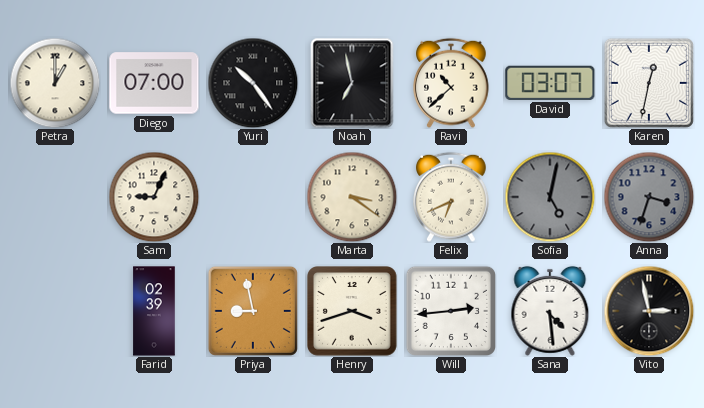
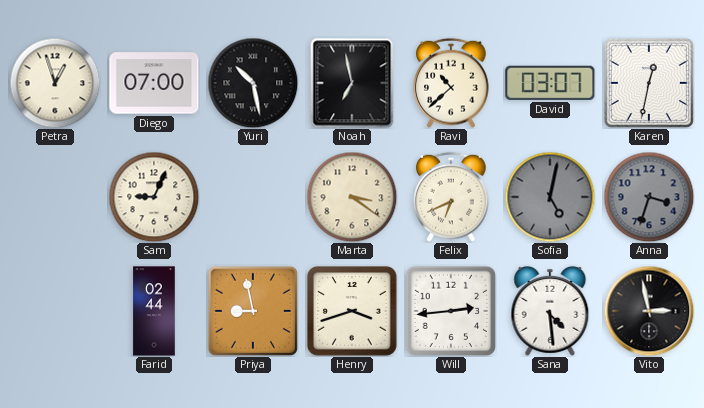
Petra: 1:00 -> 12:57
Yuri: 10:24 -> 10:28
Farid: 02:39 -> 02:44
